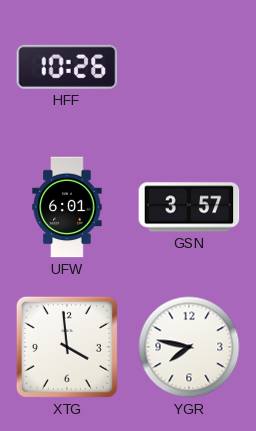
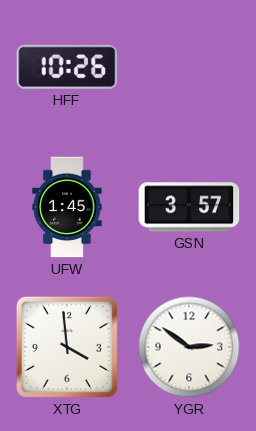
UFW: 6:01 -> 1:45
YGR: 7:47 -> 2:51
